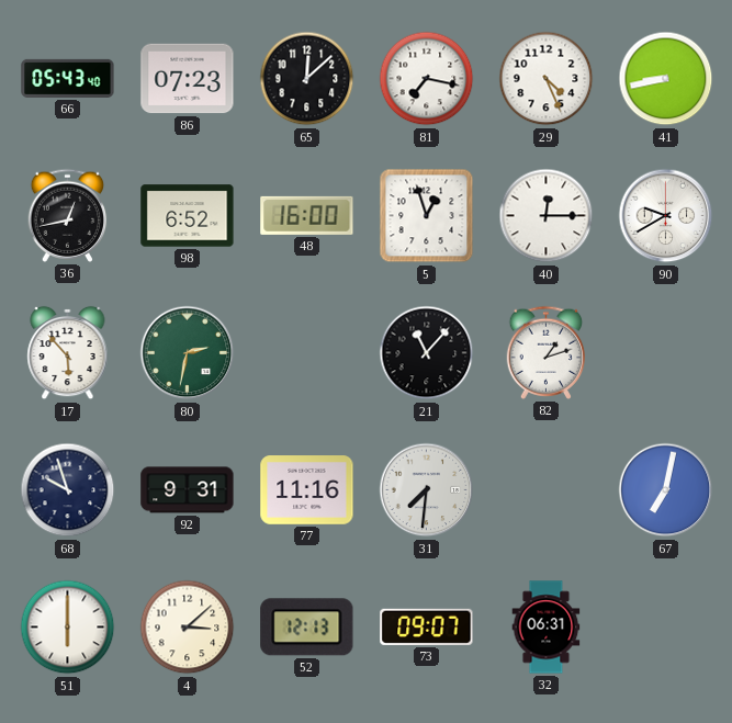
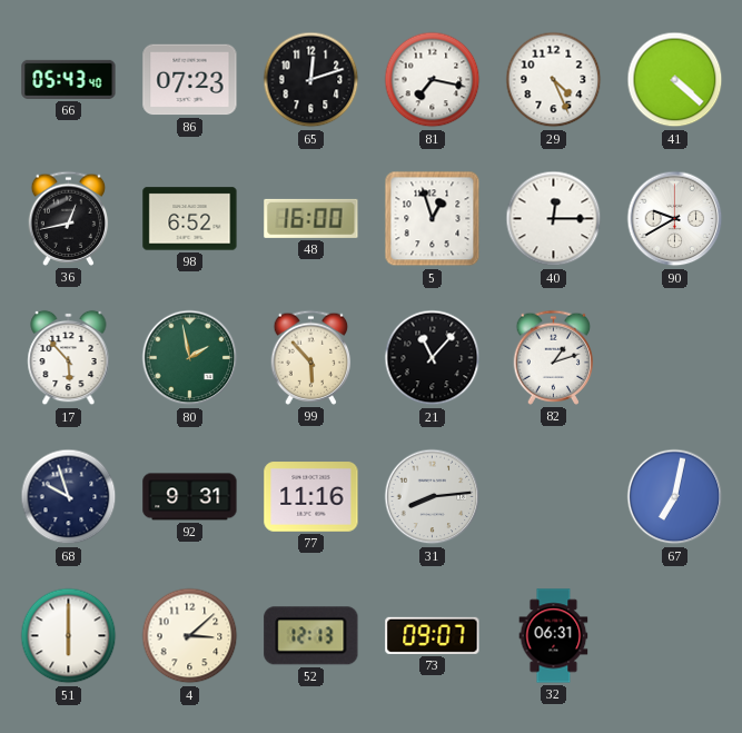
65: 12:08 -> 12:12
41: 8:43 -> 4:22
80: 2:32 -> 1:58
99: none -> 5:53
31: 7:31 -> 8:14
